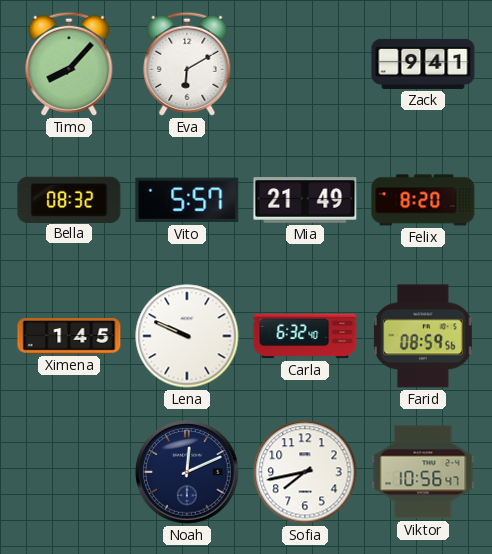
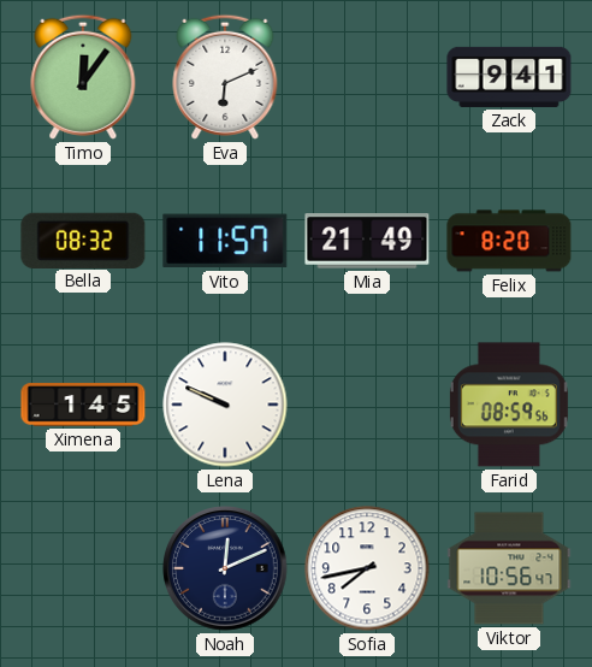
Timo: 8:07 -> 12:06
Eva: 6:10 -> 6:11
Vito: 5:57 -> 11:57
Carla: 6:32 -> none
